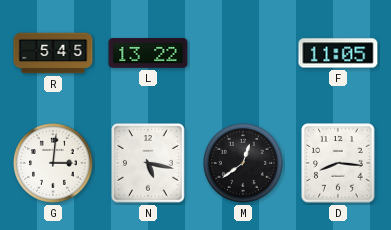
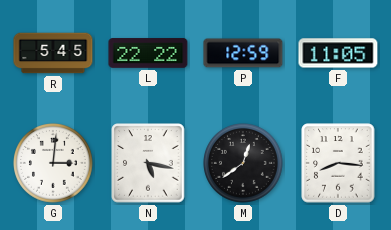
L: 13:22 -> 22:22
P: none -> 12:59
